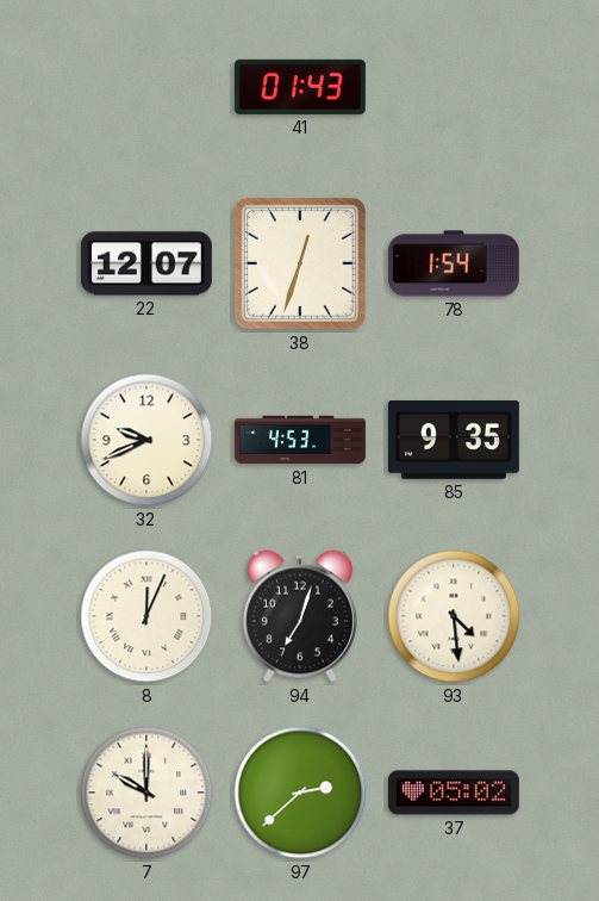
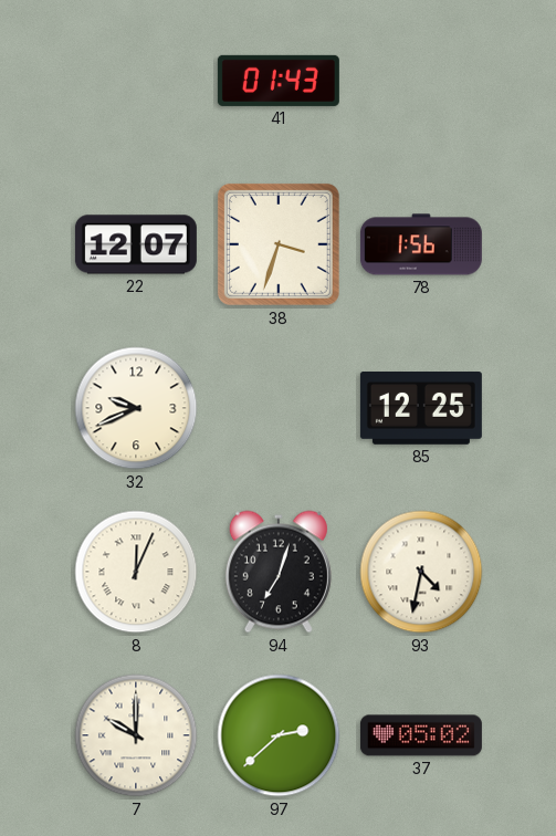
38: 12:33 -> 3:33
78: 1:54 -> 1:56
81: 4:53 -> none
85: 9:35 -> 12:25
93: 4:29 -> 4:32
